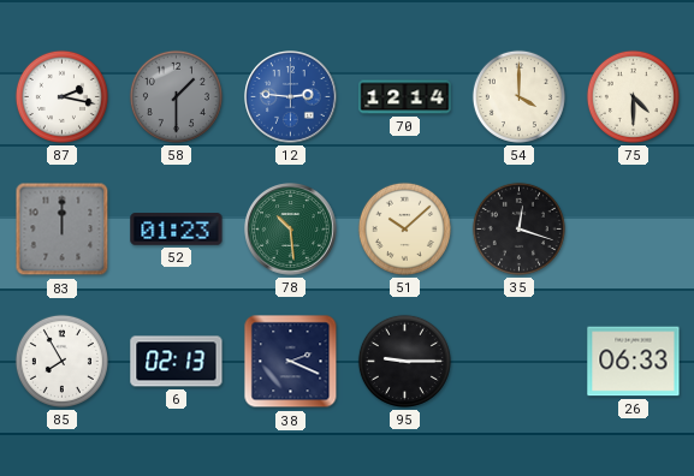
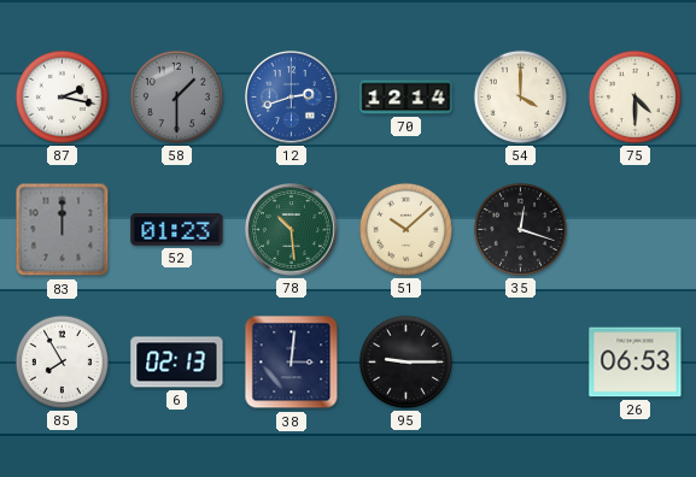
12: 2:46 -> 2:42
38: 2:19 -> 3:01
26: 06:33 -> 06:53
